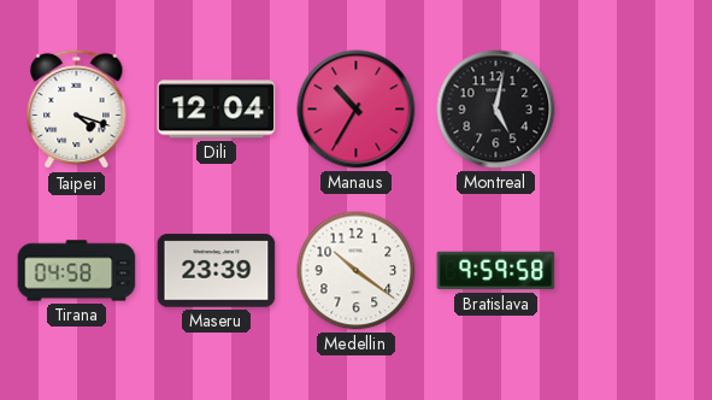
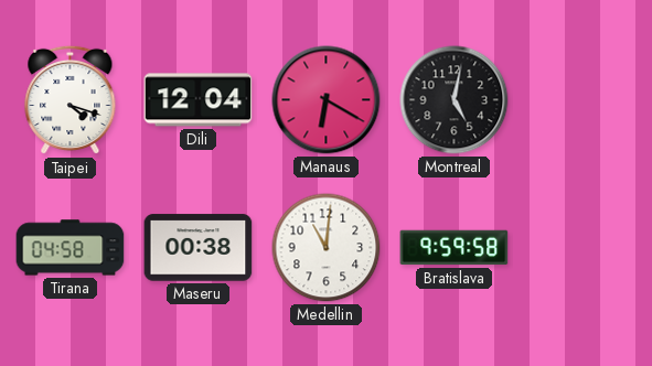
Manaus: 10:35 -> 6:20
Maseru: 23:39 -> 00:38
Medellin: 10:21 -> 11:01
